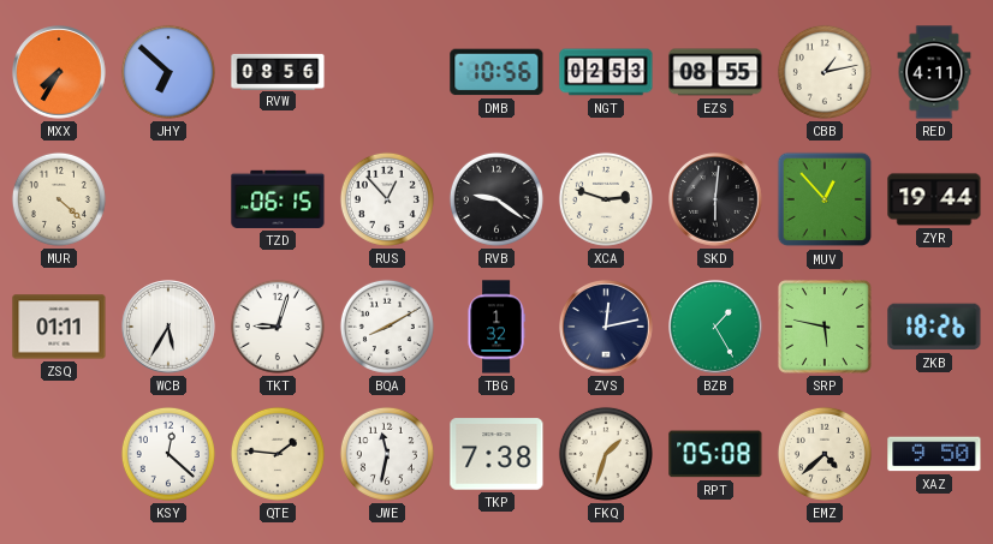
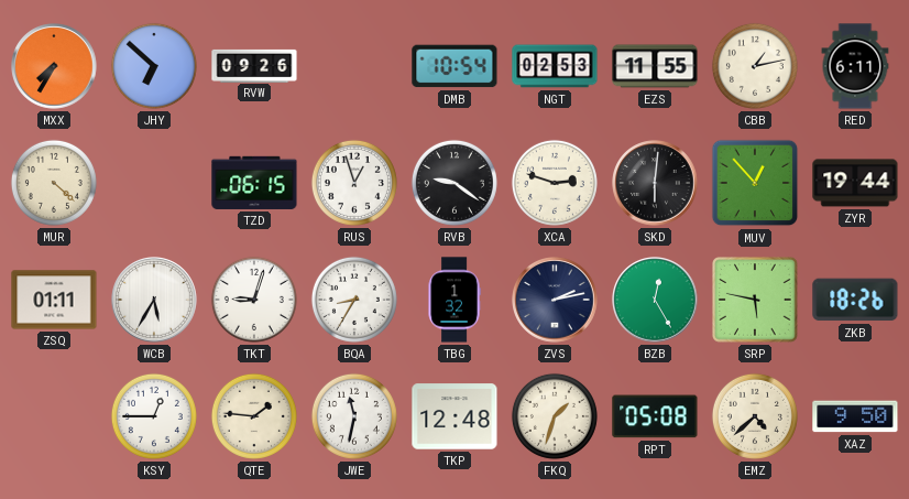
RVW: 08:56 -> 09:26
DMB: 10:56 -> 10:54
EZS: 08:55 -> 11:55
RED: 4:11 -> 6:11
RUS: 12:53 -> 12:57
BQA: 8:10 -> 8:35
ZVS: 12:13 -> 2:13
BZB: 1:25 -> 12:25
KSY: 12:22 -> 12:45
TKP: 7:38 -> 12:48
